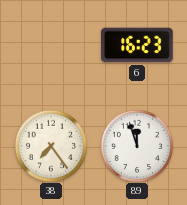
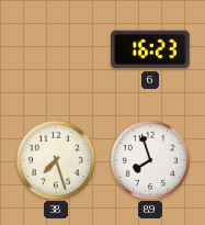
38: 7:24 -> 7:27
89: 11:57 -> 7:57
